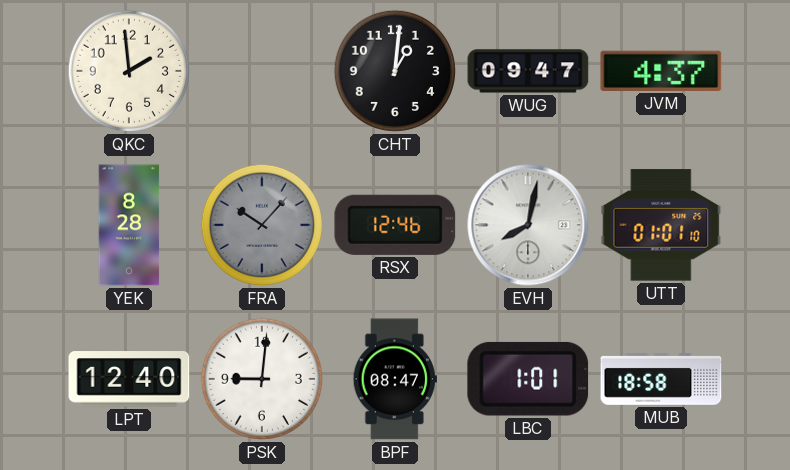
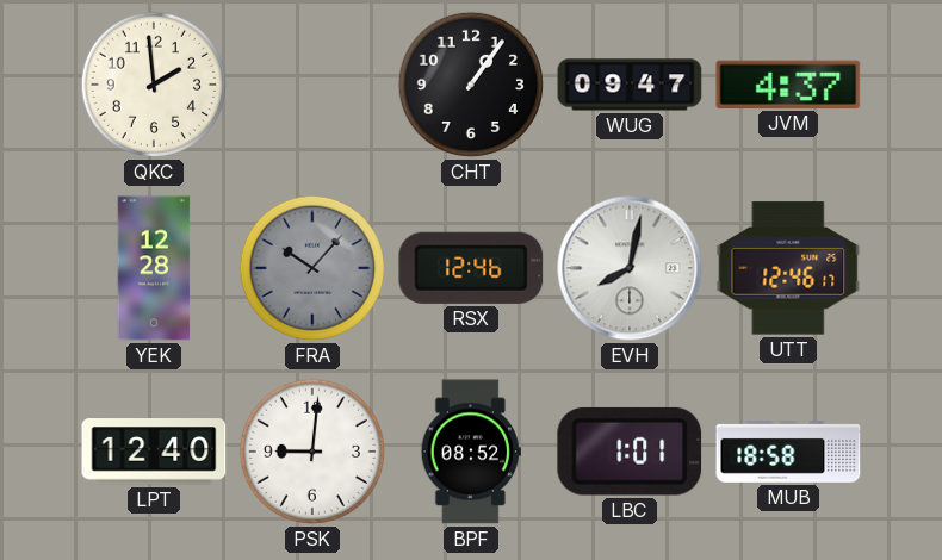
CHT: 1:01 -> 1:06
YEK: 8:28 -> 12:28
UTT: 01:01 -> 12:46
BPF: 08:47 -> 08:52
